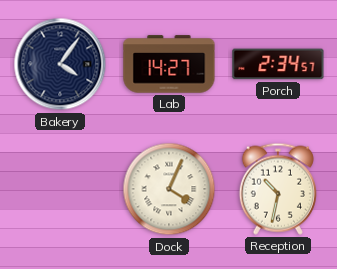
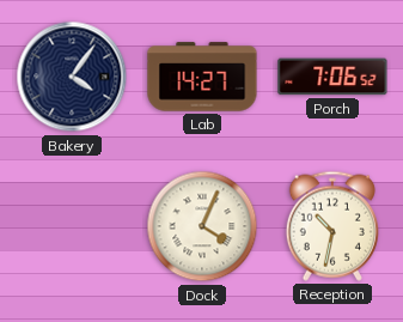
Porch: 2:34 -> 7:06
